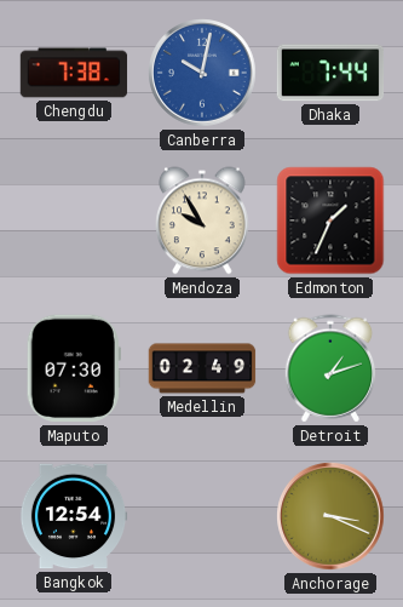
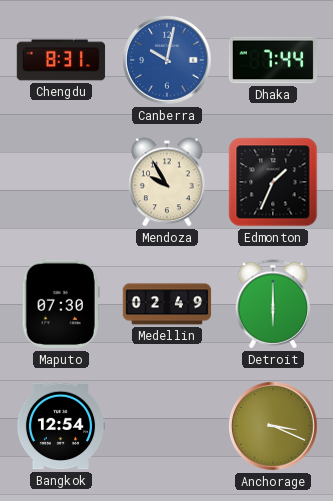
Chengdu: 7:38 -> 8:31
Detroit: 1:12 -> 6:00
